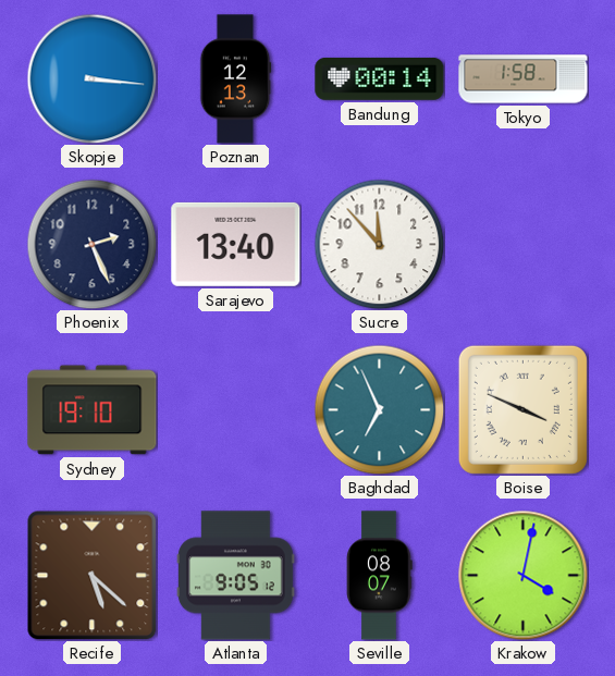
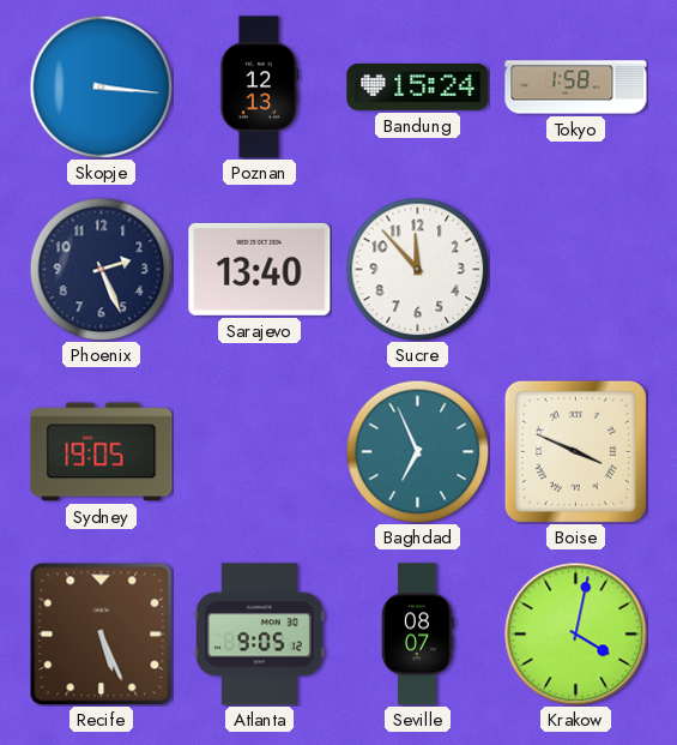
Bandung: 00:14 -> 15:24
Sydney: 19:10 -> 19:05
Recife: 5:22 -> 5:26
